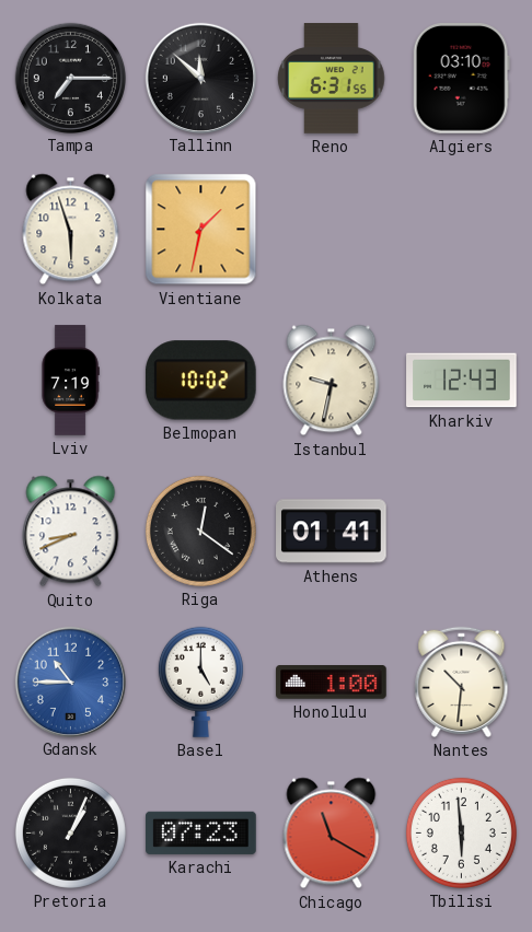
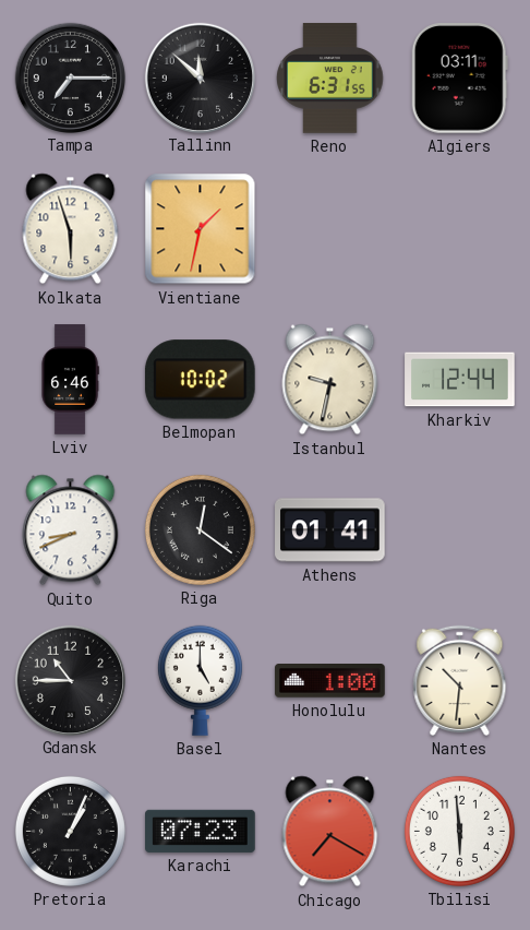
Algiers: 03:10 -> 03:11
Lviv: 7:19 -> 6:46
Kharkiv: 12:43 -> 12:44
Gdansk dial: blue -> black
Chicago: 11:20 -> 7:20
